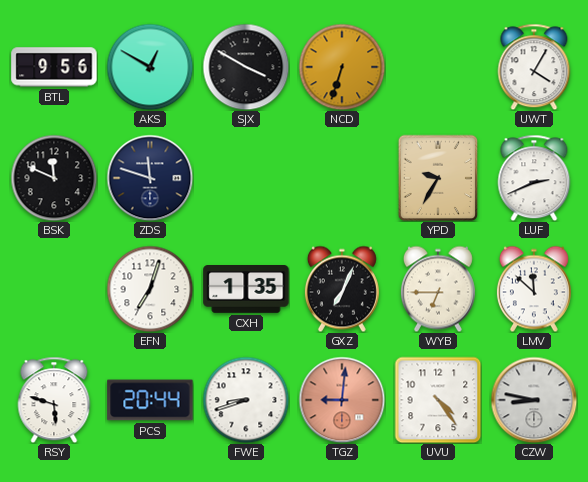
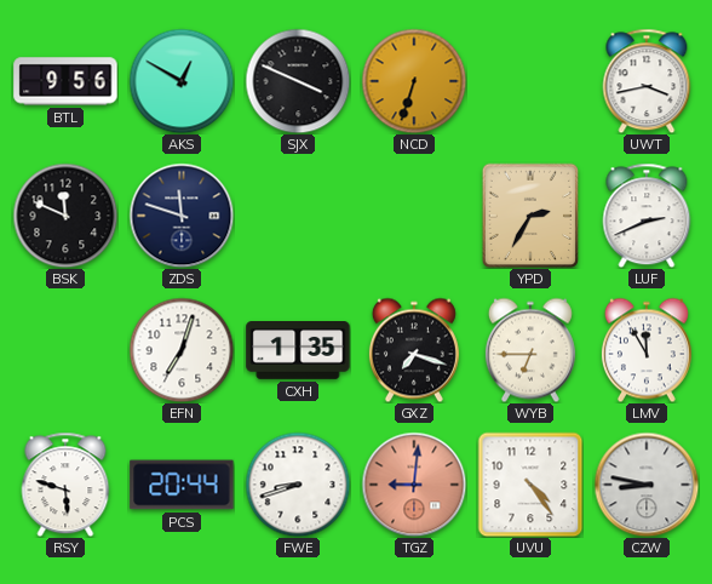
SJX: 3:50 -> 3:49
UWT: 4:05 -> 3:43
YPD: 9:35 -> 2:35
GXZ: 7:04 -> 7:18
LMV: 11:52 -> 11:55
